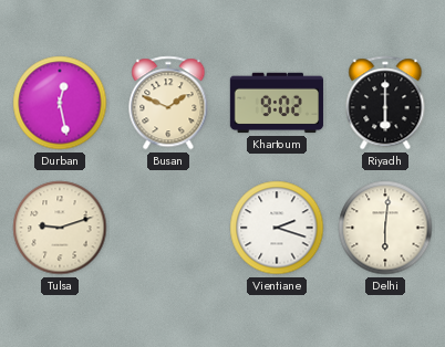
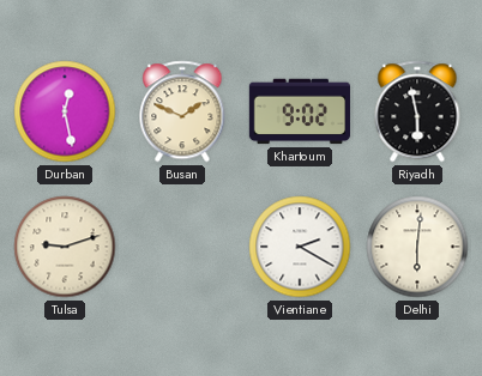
Riyadh: 6:00 -> 5:58
Vientiane: 2:18 -> 2:20
